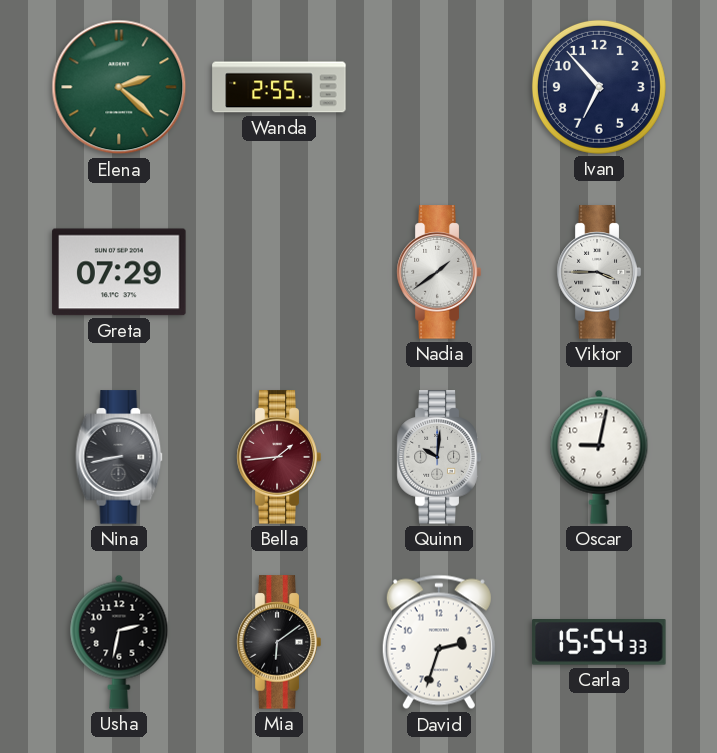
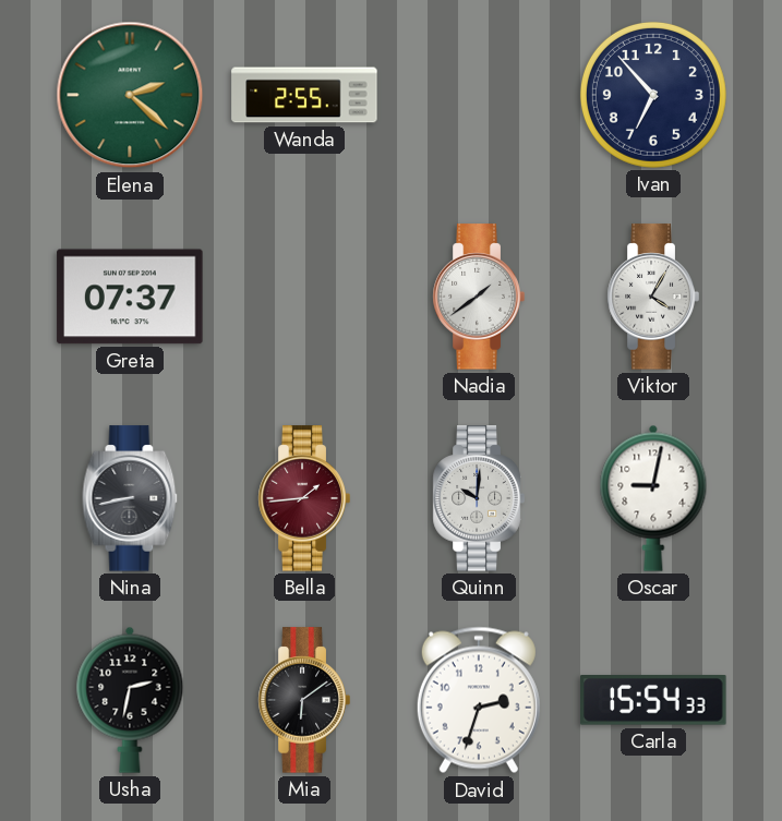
Greta: 07:29 -> 07:37
Viktor: 3:45 -> 4:05
